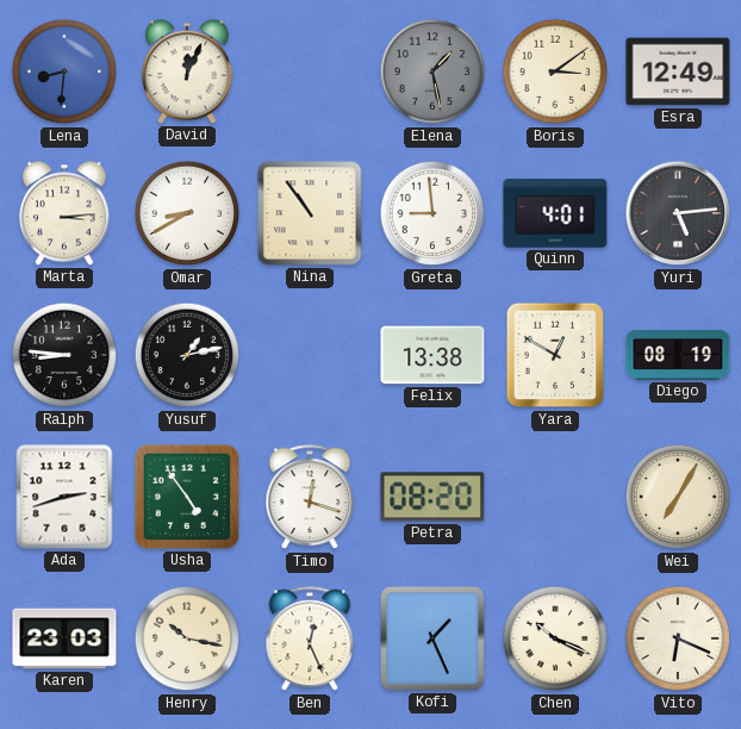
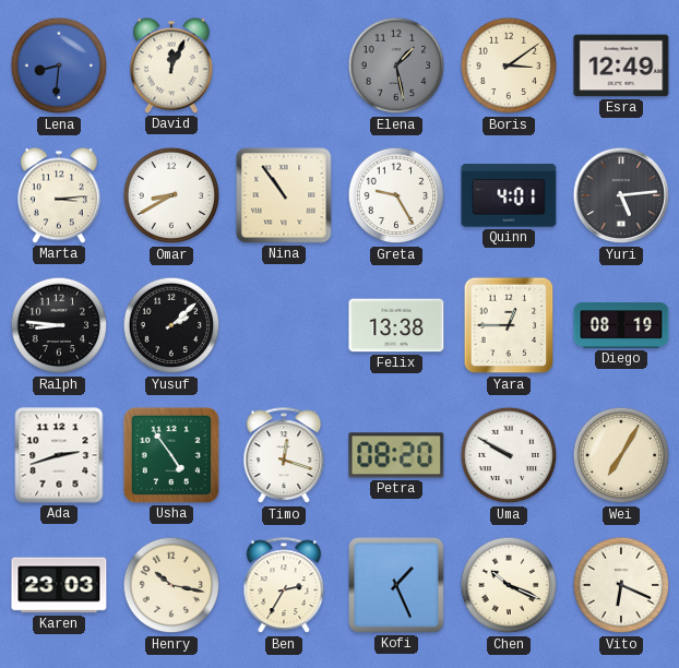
Greta: 8:59 -> 9:25
Yusuf: 1:13 -> 2:08
Yara: 12:50 -> 12:45
Uma: none -> 9:50
Ben: 12:26 -> 2:35
